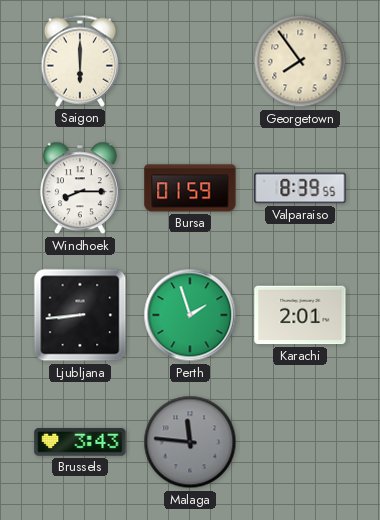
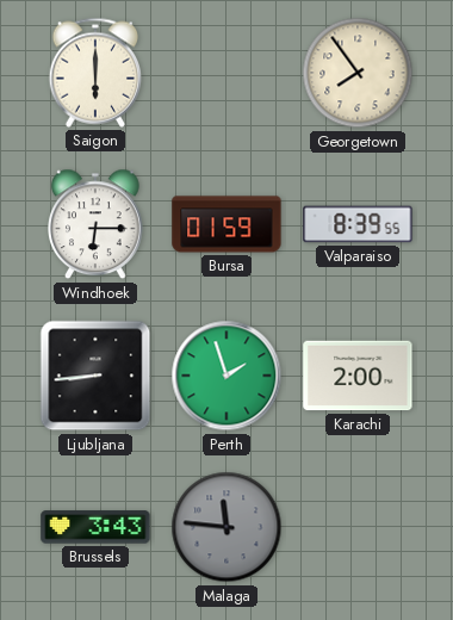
Windhoek: 8:15 -> 6:15
Karachi: 2:01 -> 2:00
